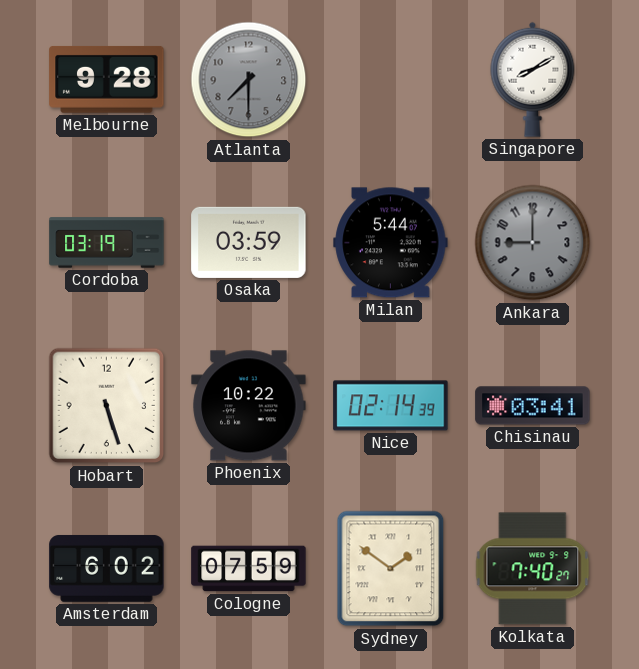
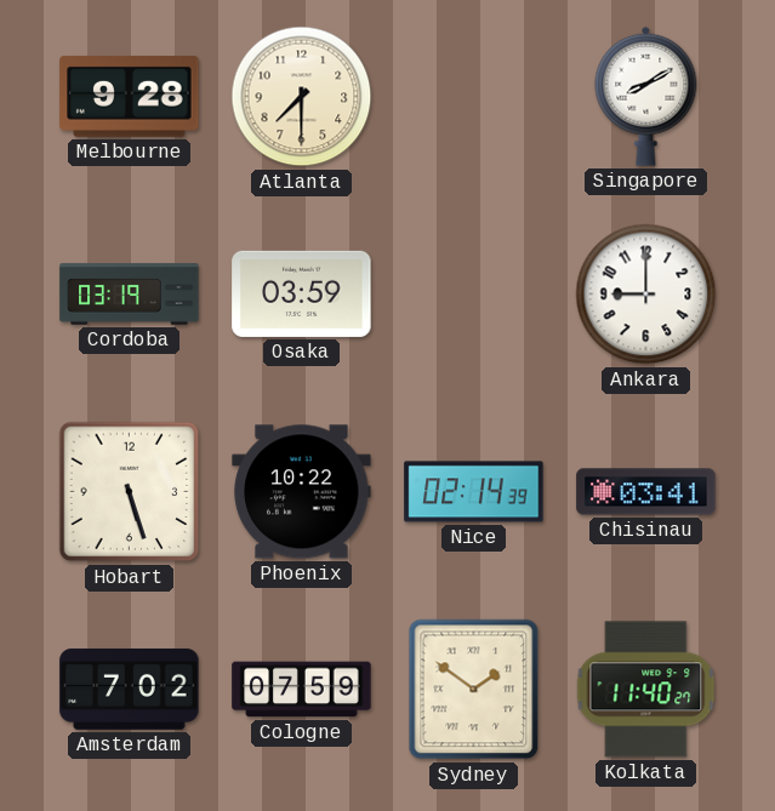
Atlanta dial: grey -> cream
Milan: 5:44 -> none
Ankara dial: grey -> white
Amsterdam: 6:02 -> 7:02
Kolkata: 7:40 -> 11:40
